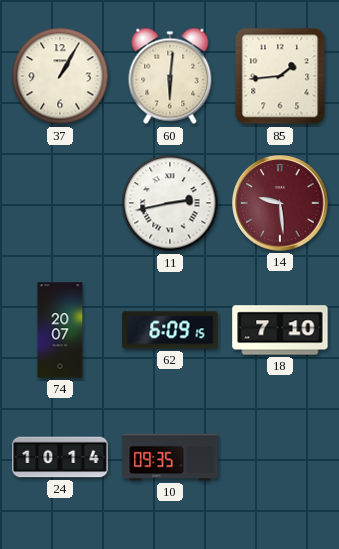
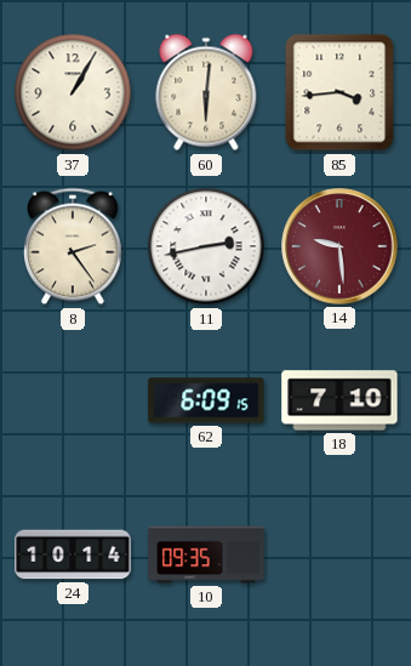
85: 1:44 -> 3:44
8: none -> 2:24
74: 20:07 -> none
